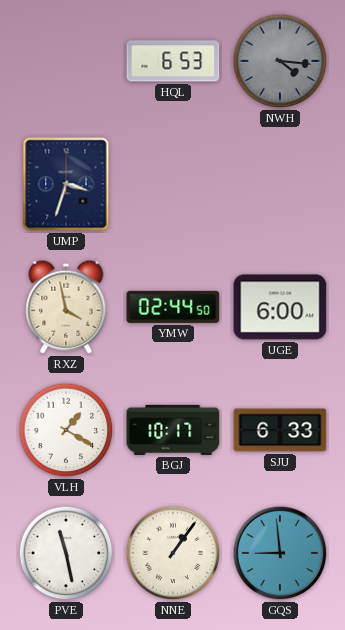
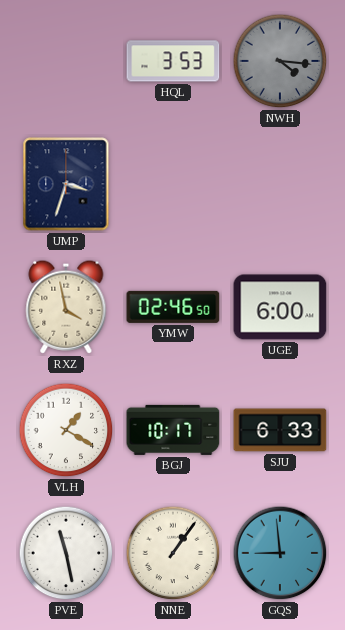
HQL: 6:53 -> 3:53
YMW: 02:44 -> 02:46
